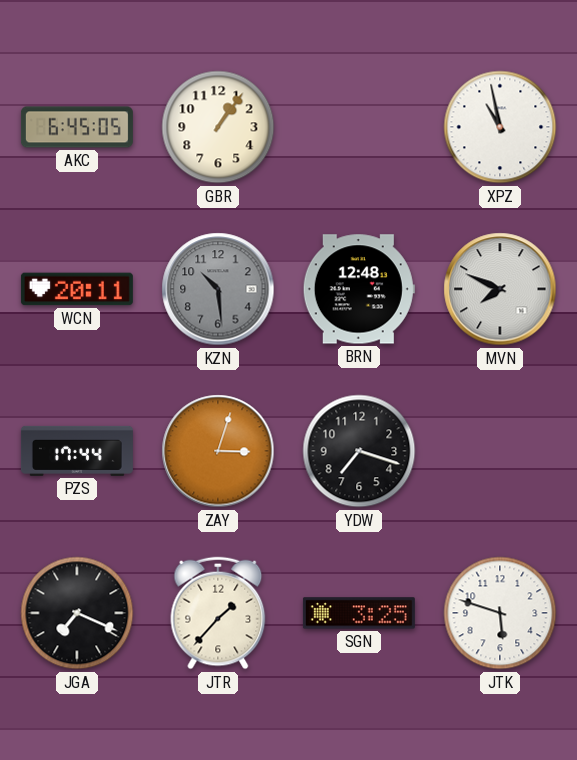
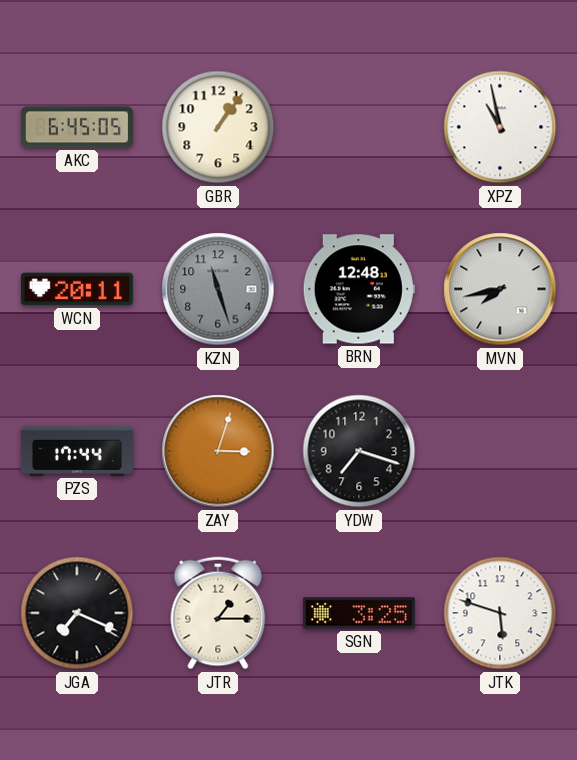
KZN: 10:29 -> 11:27
MVN: 7:49 -> 7:43
JTR: 1:37 -> 1:15
